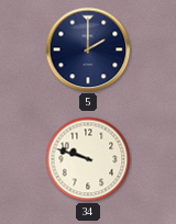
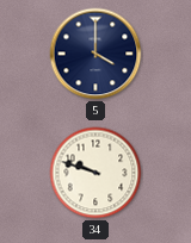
5: 2:00 -> 4:00
